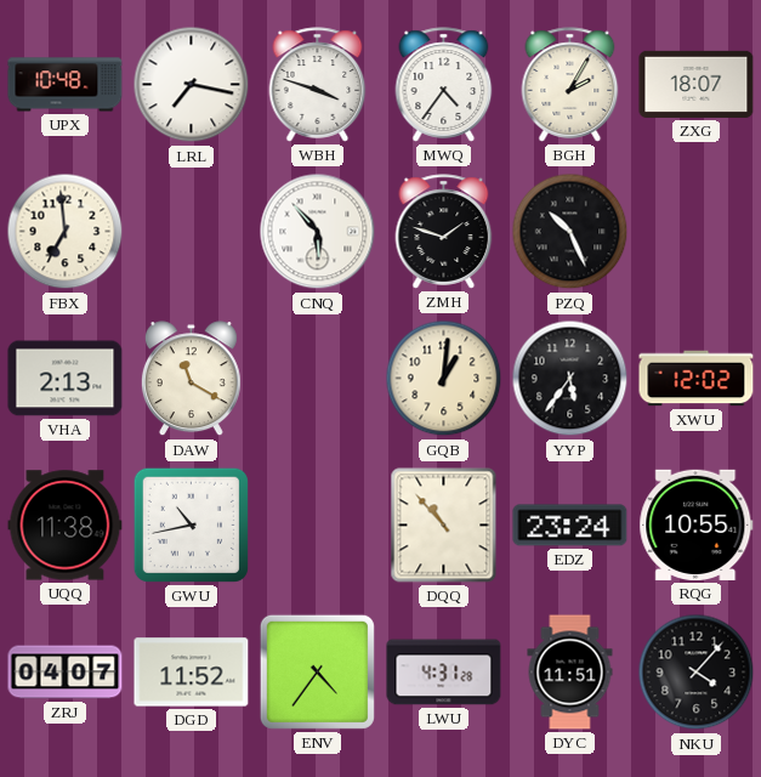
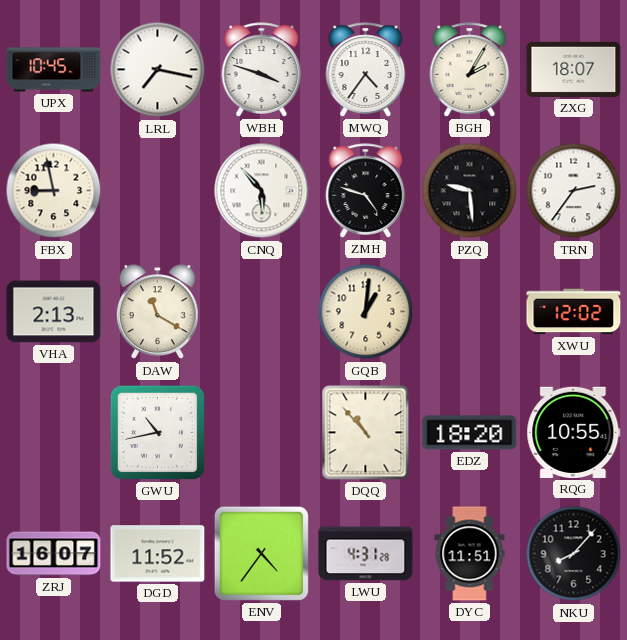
UPX: 10:48 -> 10:45
FBX: 6:59 -> 8:58
ZMH: 1:48 -> 4:48
PZQ: 10:26 -> 9:29
TRN: none -> 2:36
YYP: 5:36 -> none
UQQ: 11:38 -> none
EDZ: 23:24 -> 18:20
ZRJ: 04:07 -> 16:07
NKU: 4:07 -> 8:07
